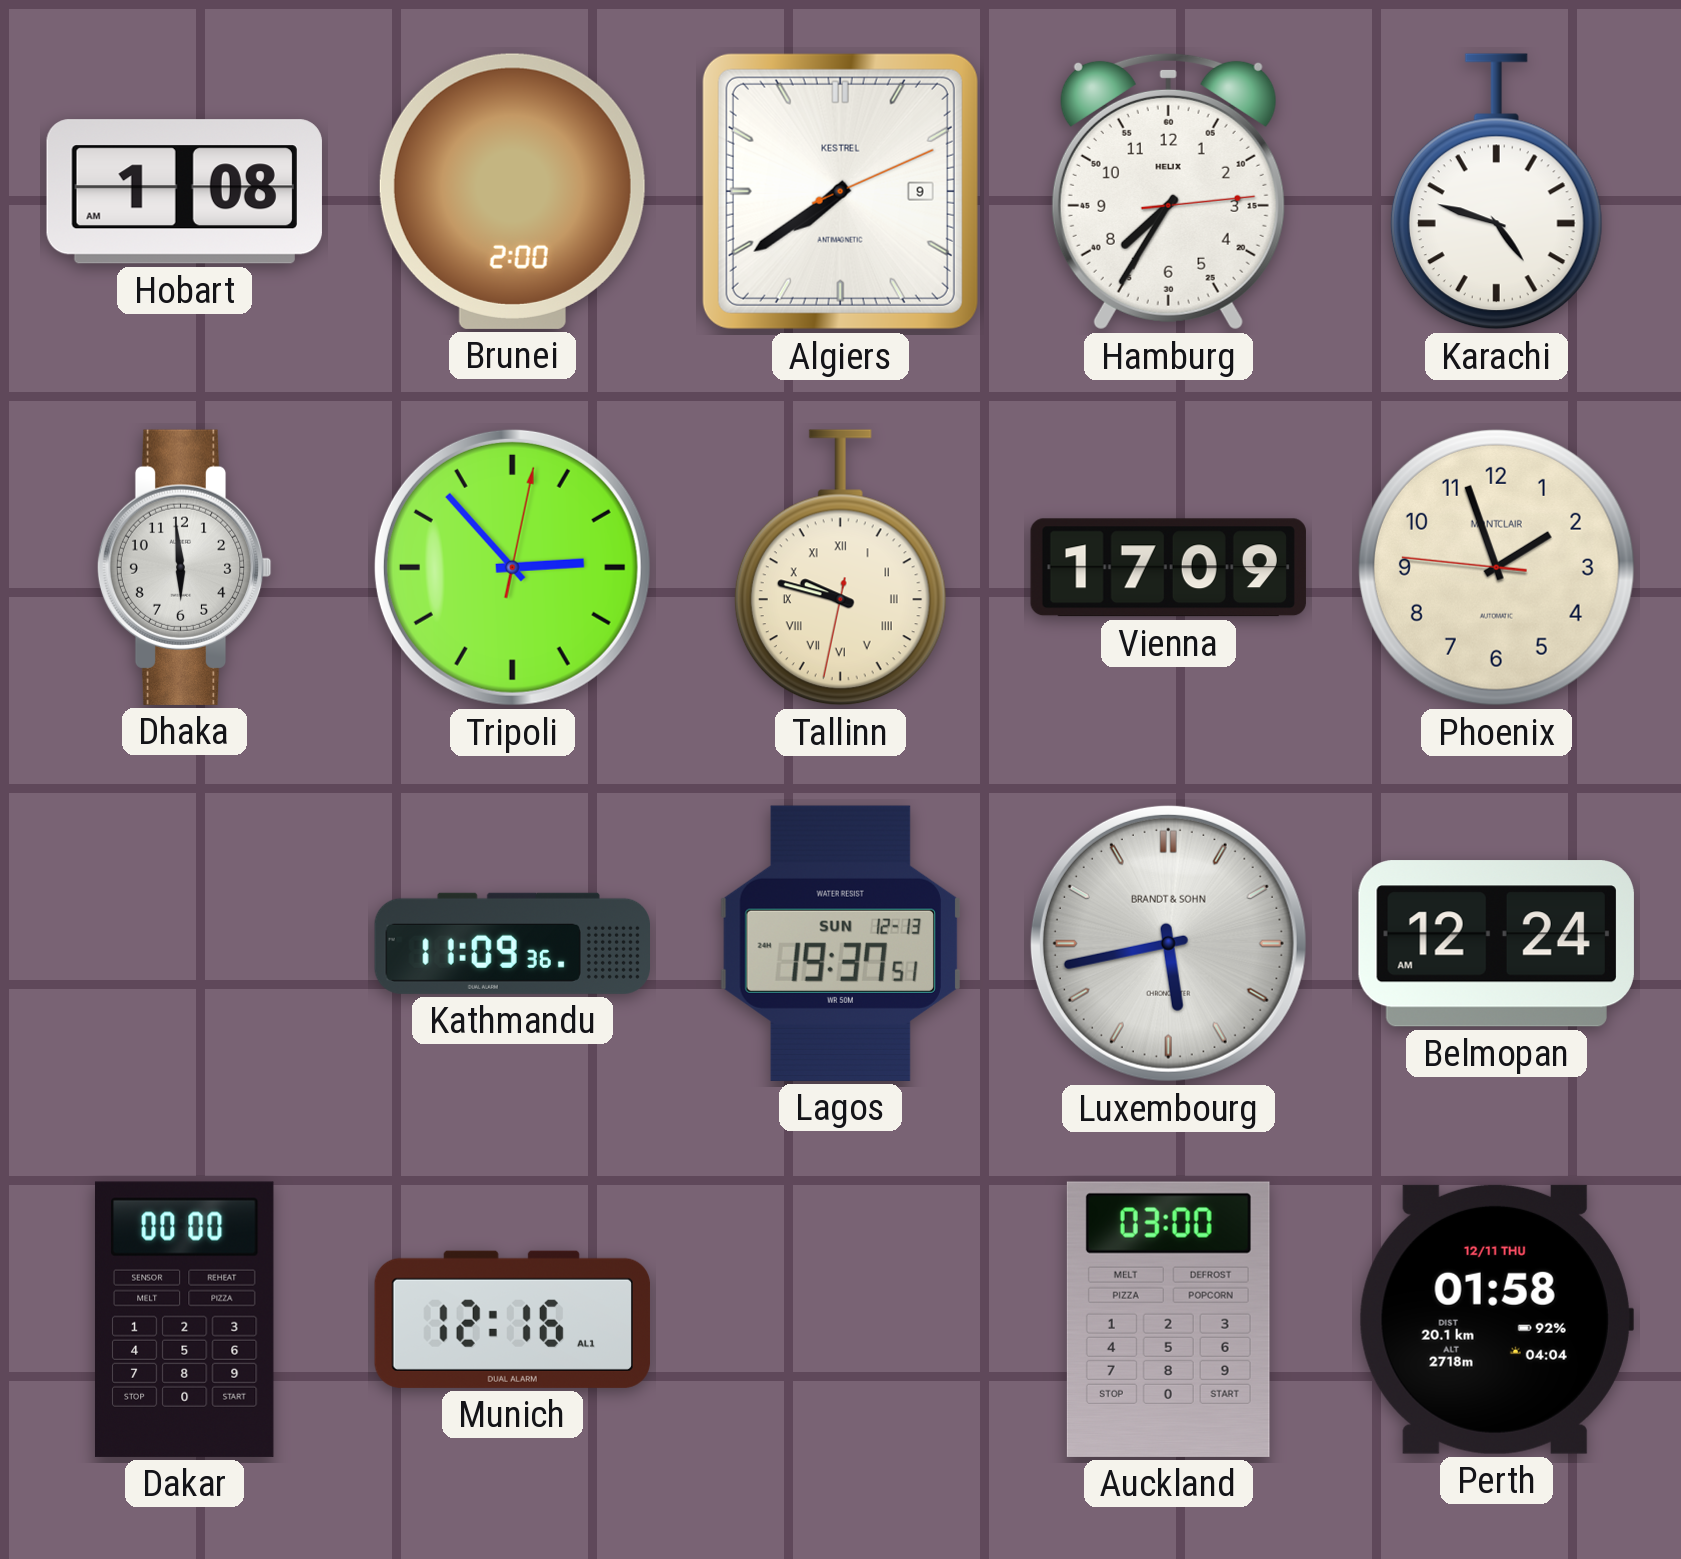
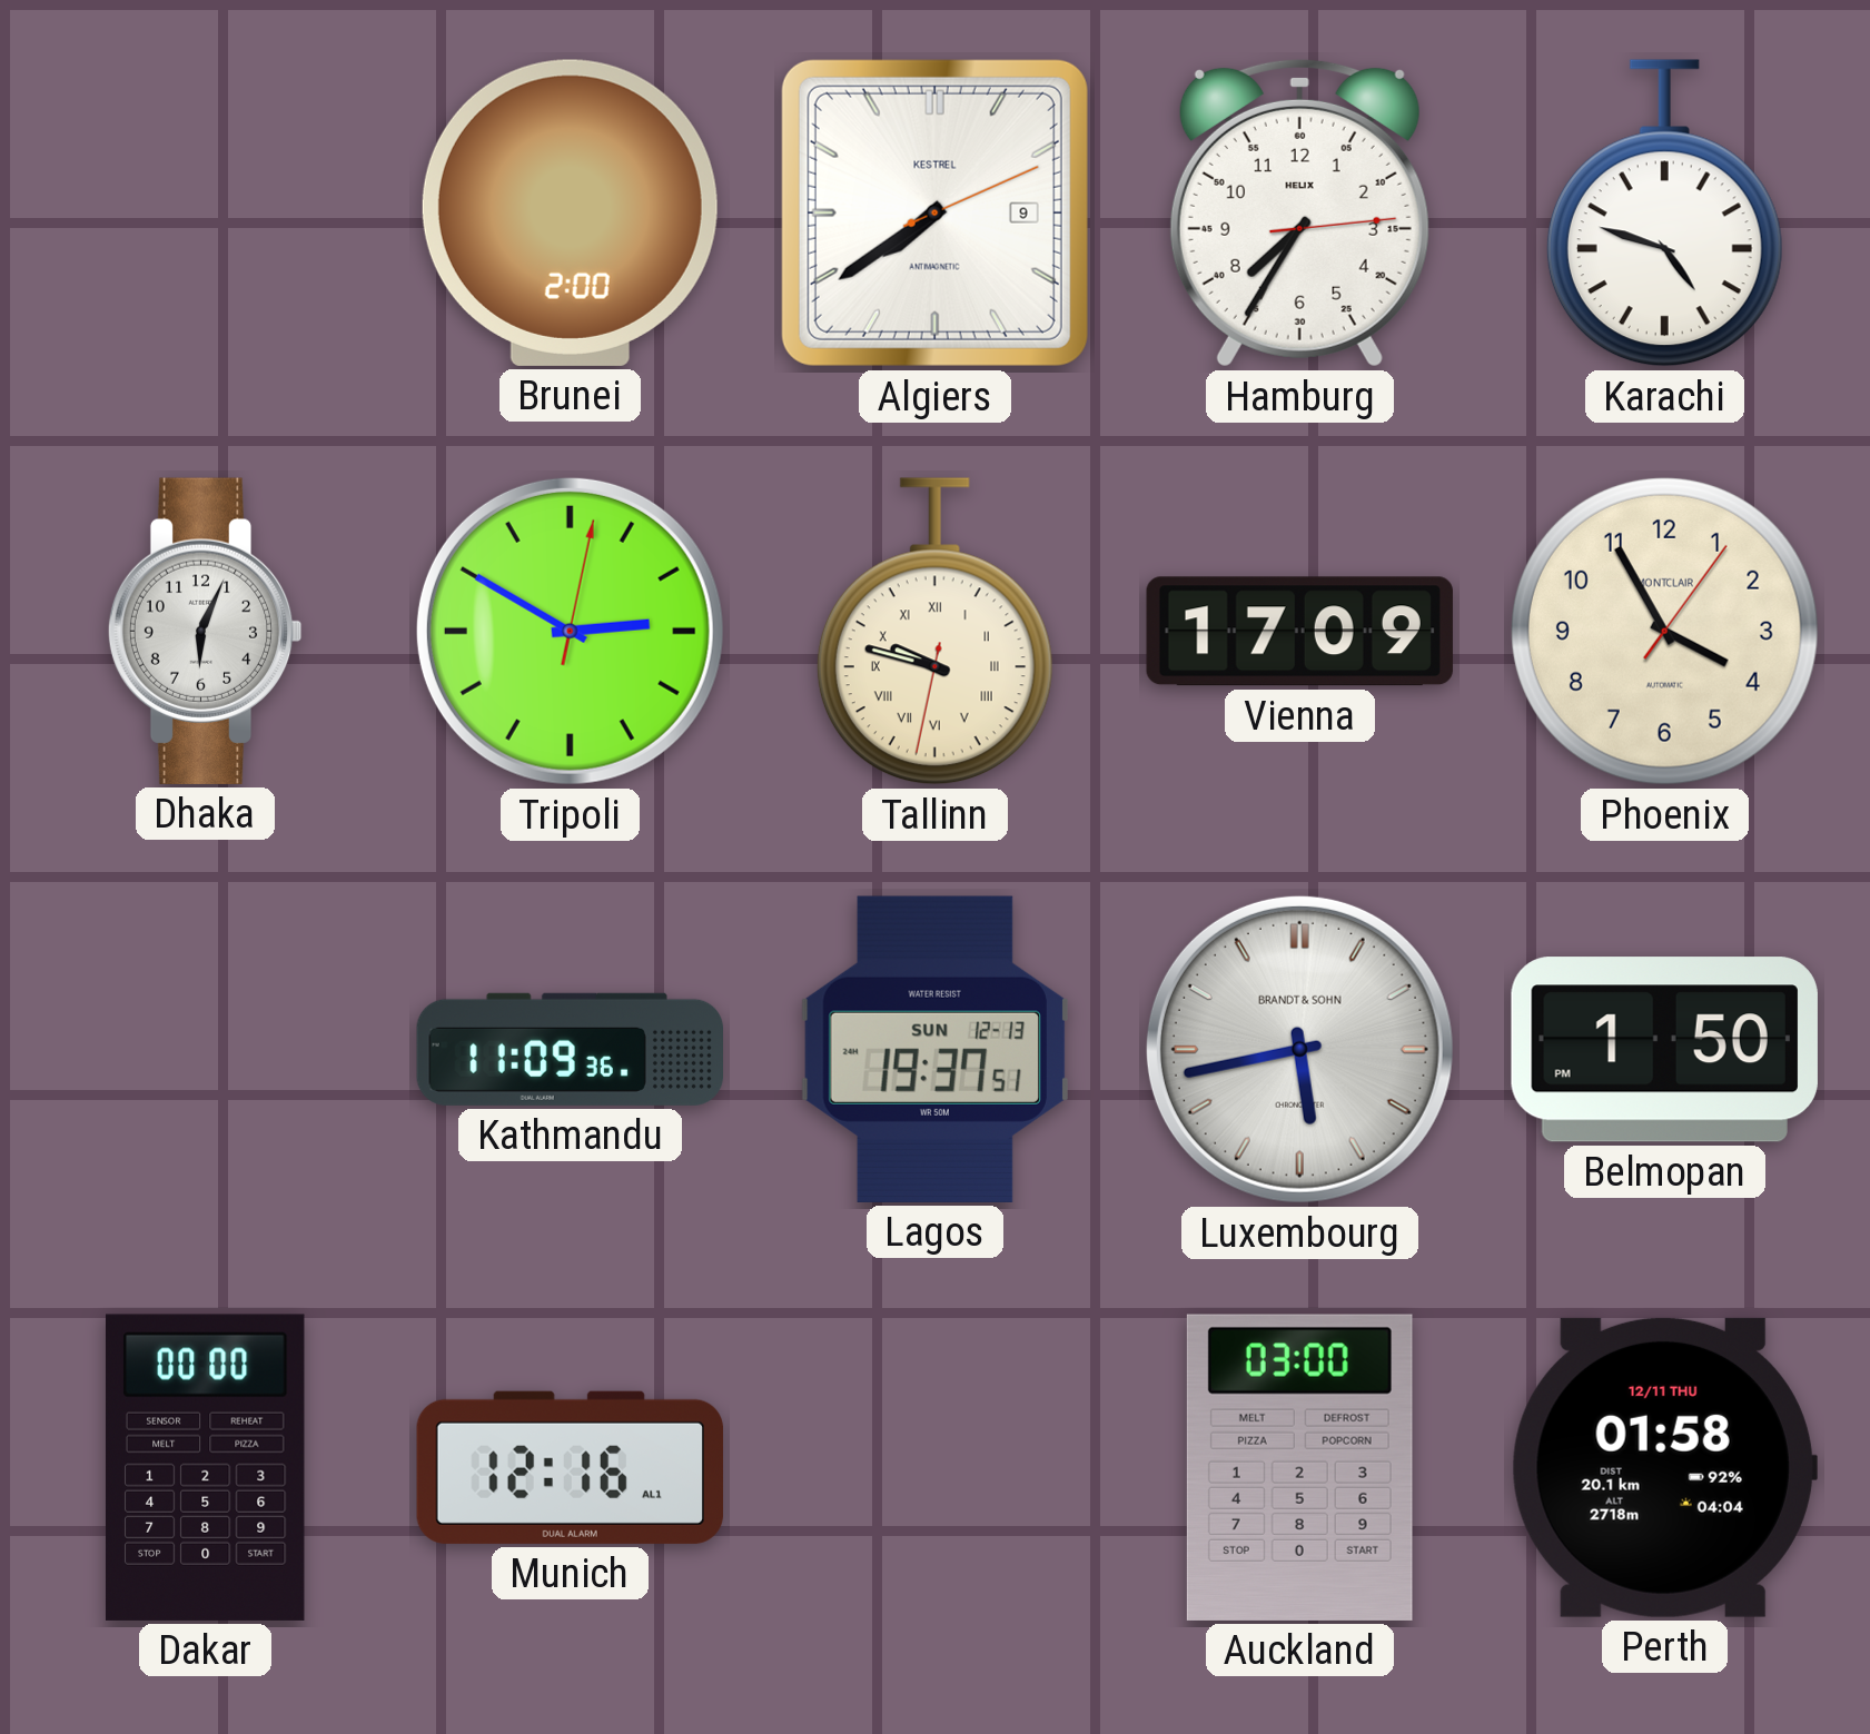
Hobart: 1:08 -> none
Dhaka: 5:59 -> 6:04
Tripoli: 2:53 -> 2:50
Phoenix: 1:56 -> 3:55
Belmopan: 12:24 -> 1:50
